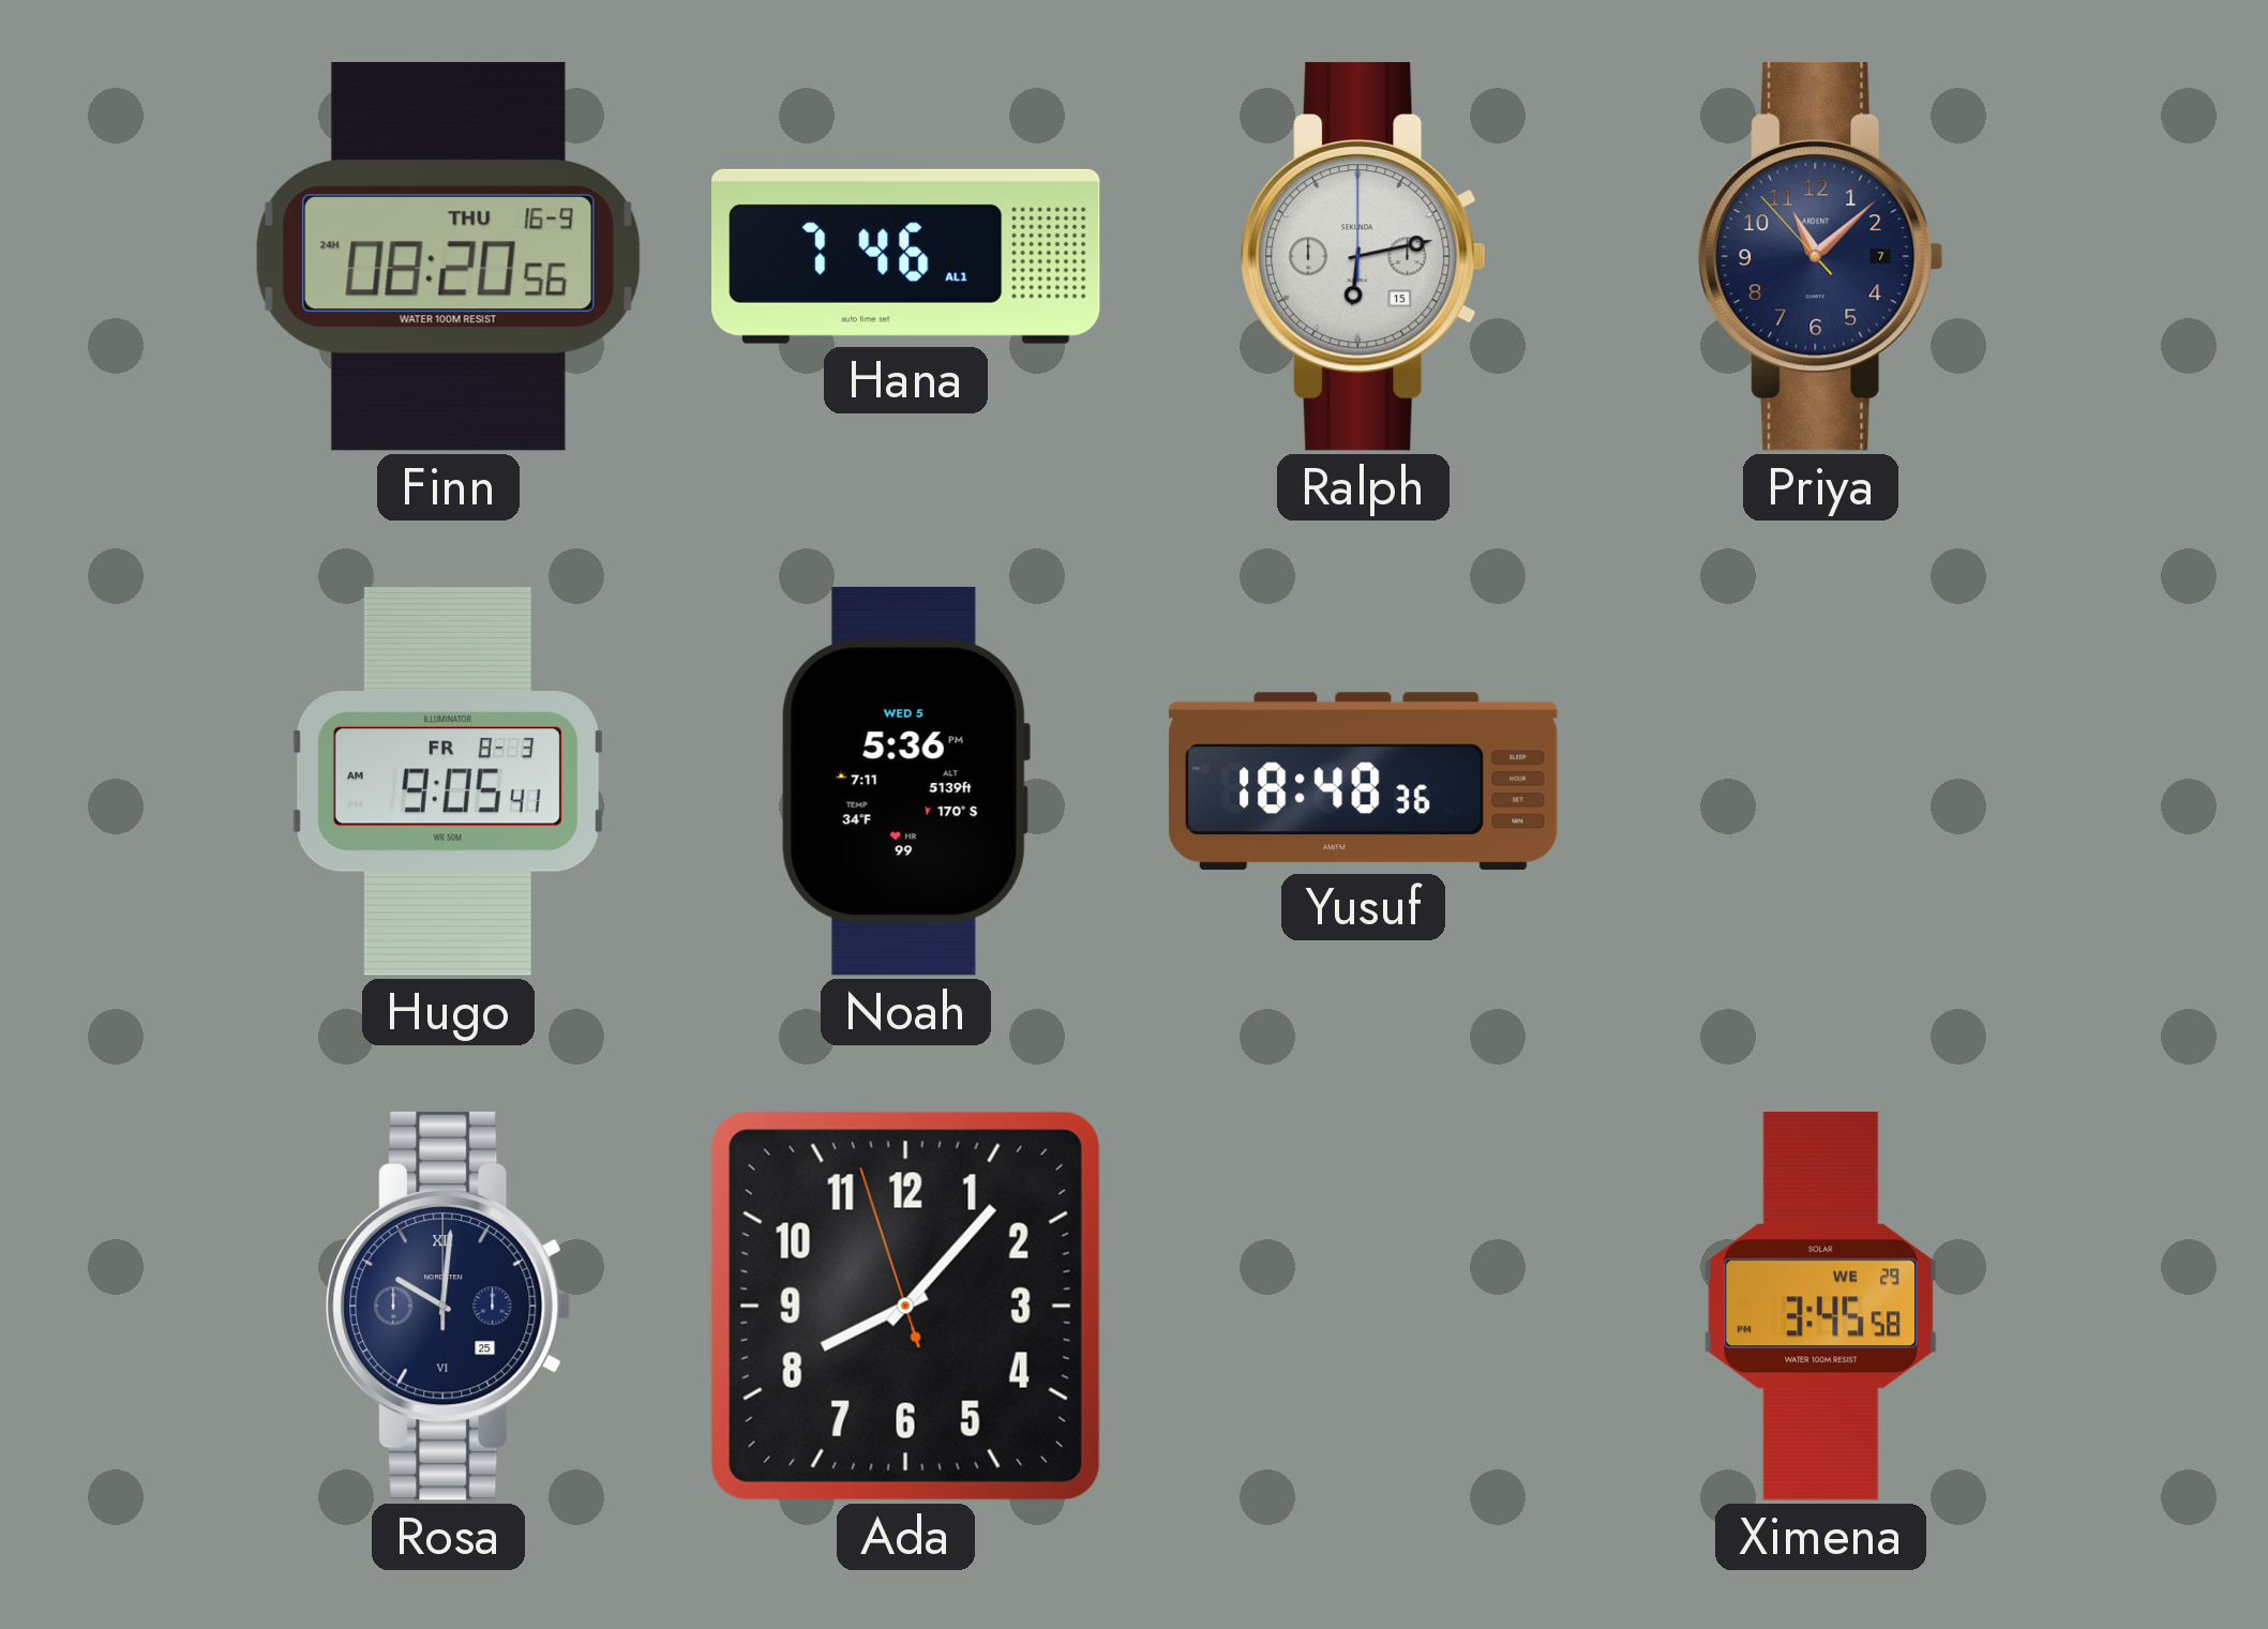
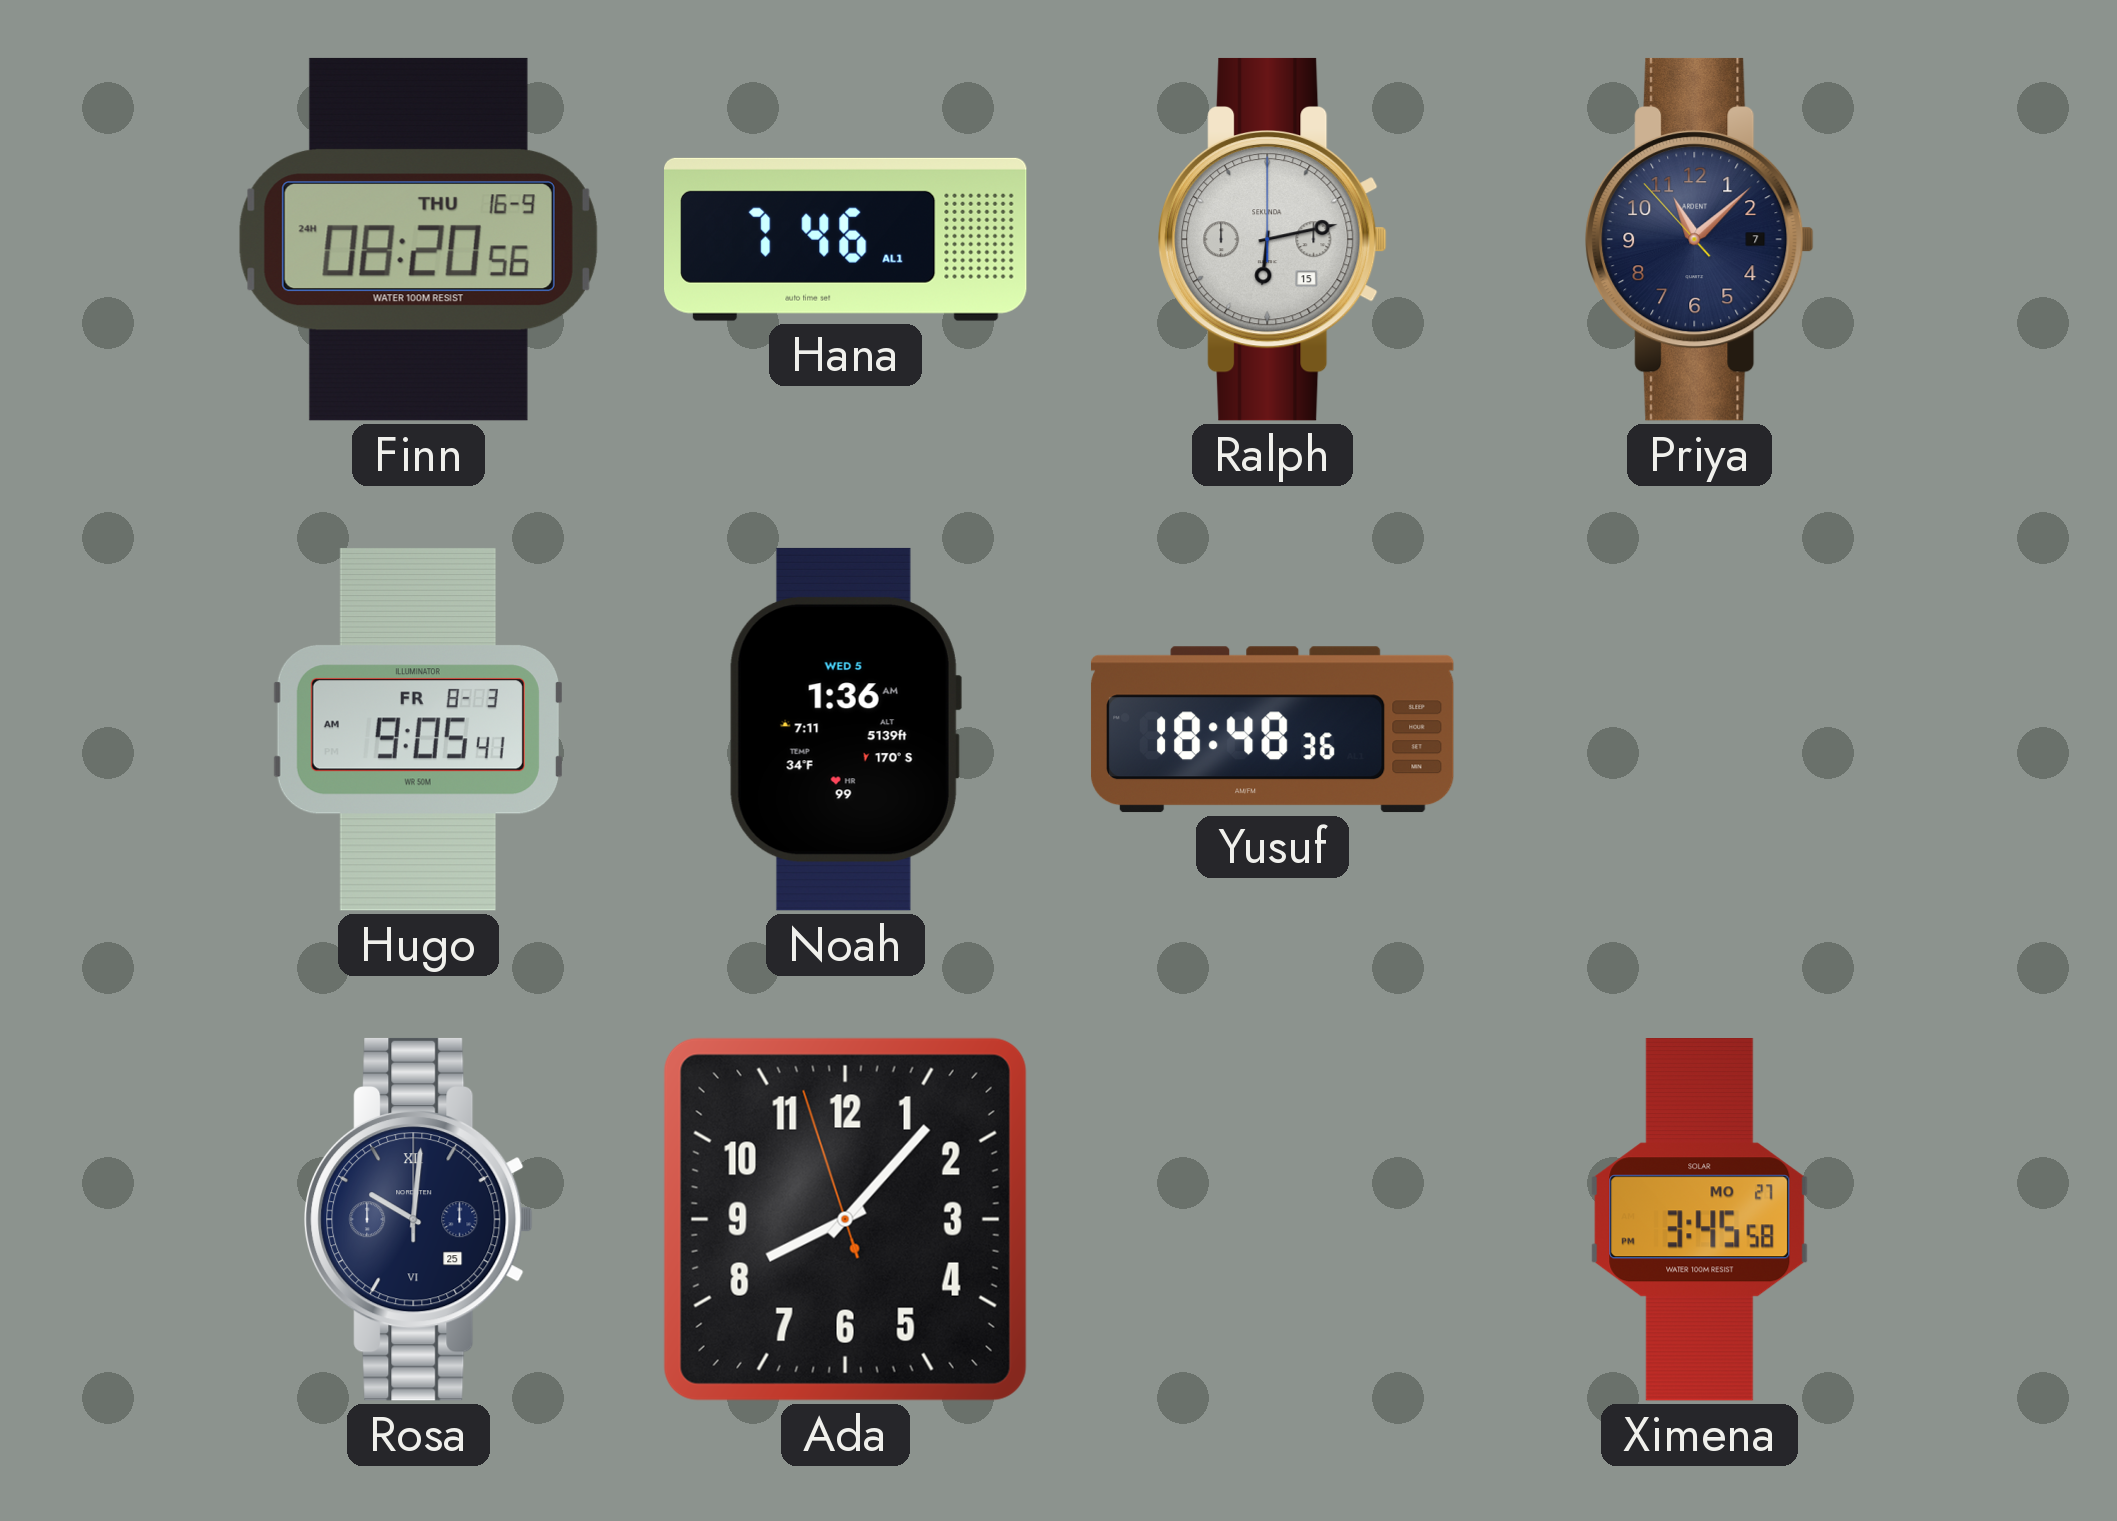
Noah: 5:36 -> 1:36
Ximena date: WE 29 -> MO 27
